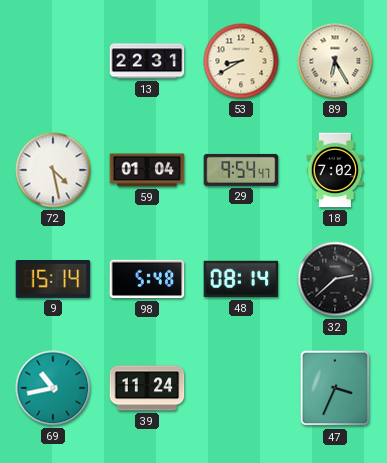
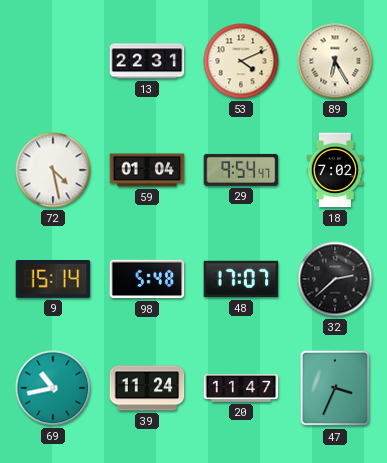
53: 8:40 -> 4:11
48: 08:14 -> 17:07
20: none -> 11:47
